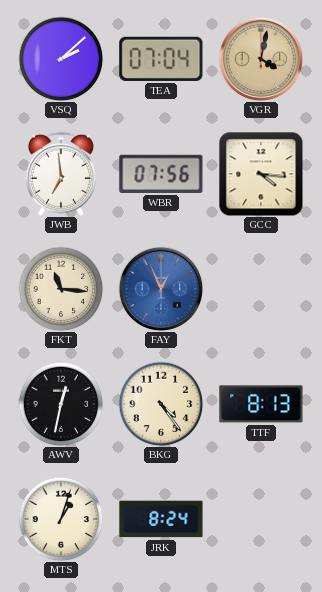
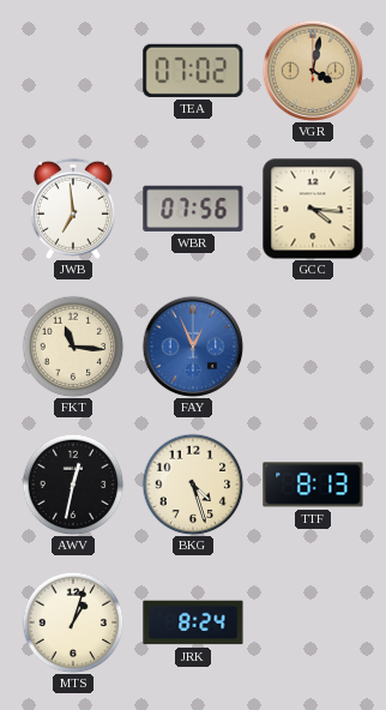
VSQ: 2:08 -> none
TEA: 07:04 -> 07:02
BKG: 4:24 -> 4:27
